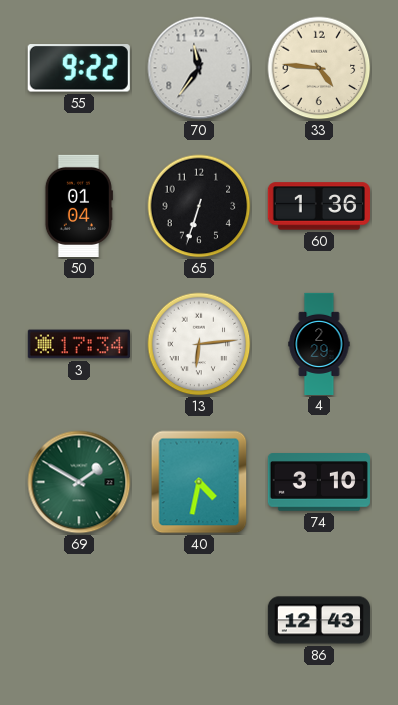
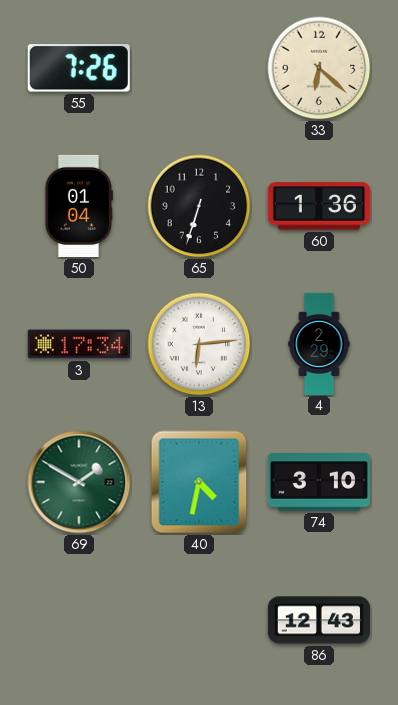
55: 9:22 -> 7:26
70: 11:36 -> none
33: 4:46 -> 6:22
